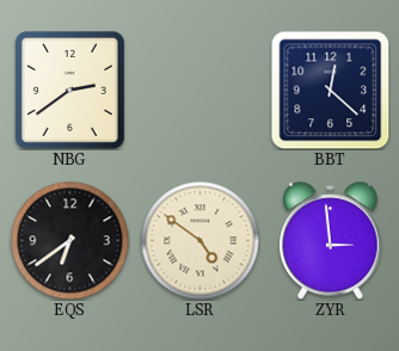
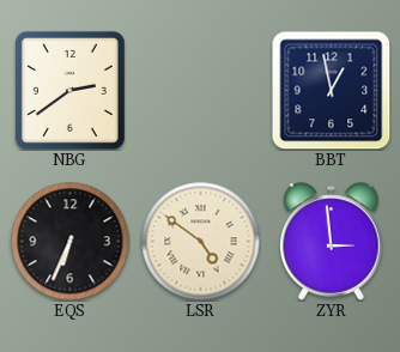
BBT: 12:22 -> 12:58
EQS: 6:39 -> 6:34
